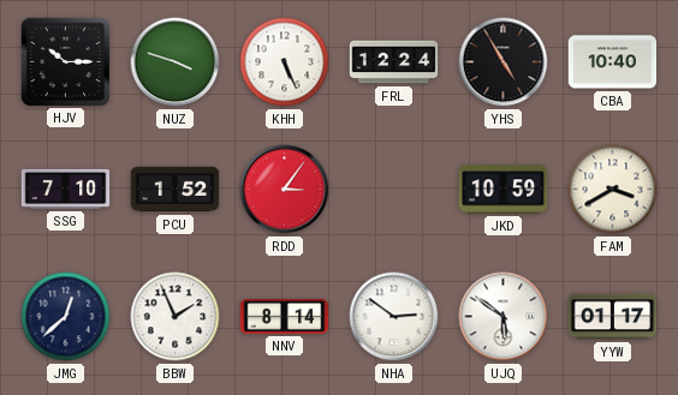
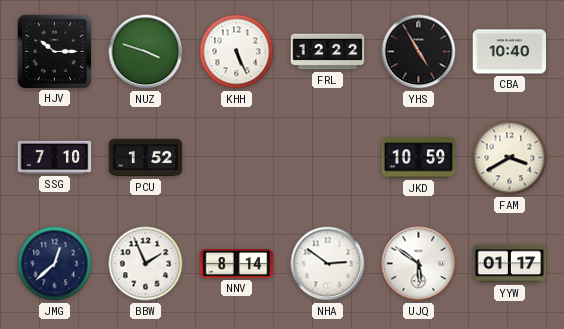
FRL: 12:24 -> 12:22
RDD: 3:06 -> none
